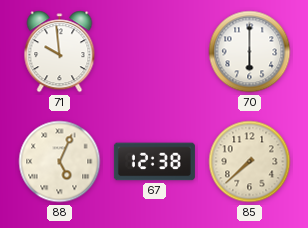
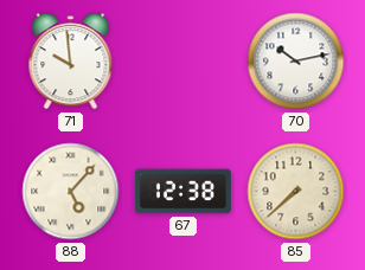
70: 6:00 -> 10:13
88: 5:04 -> 5:07
